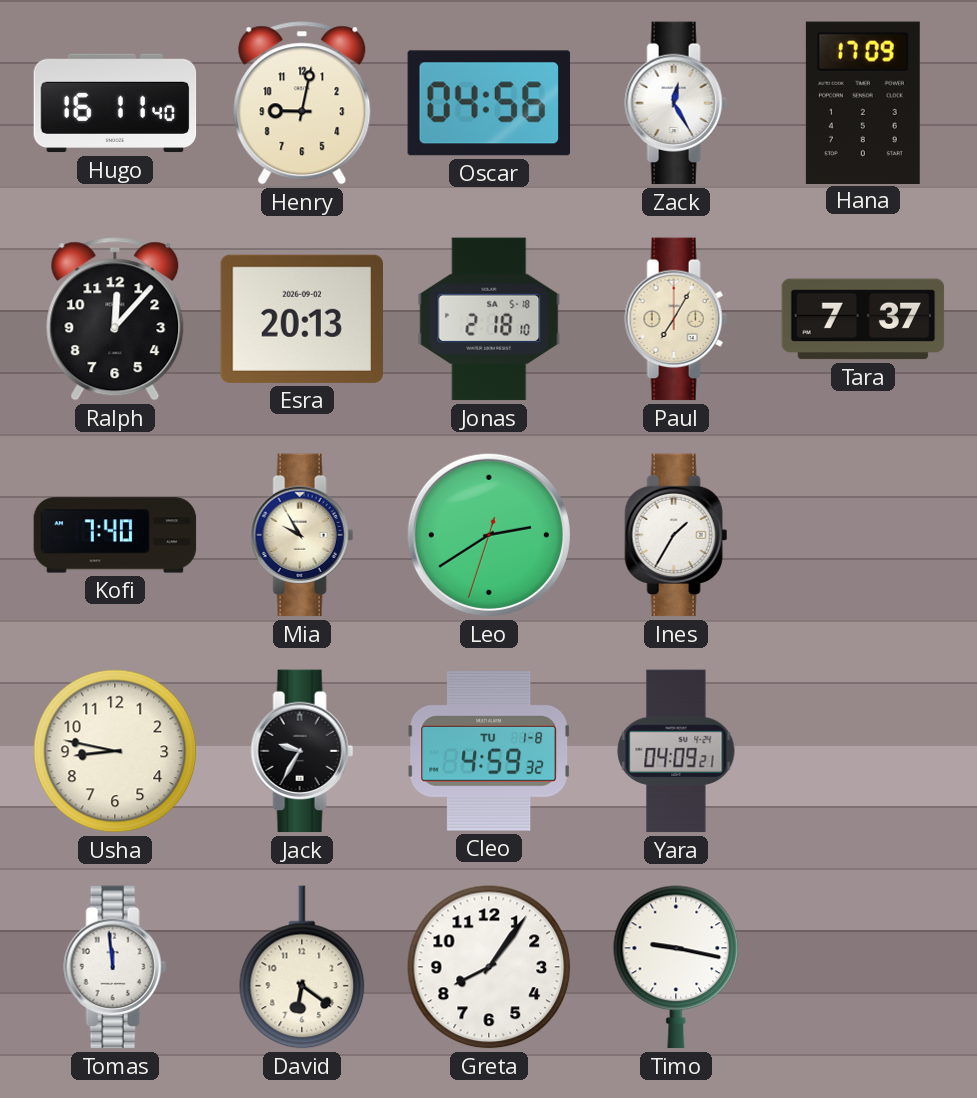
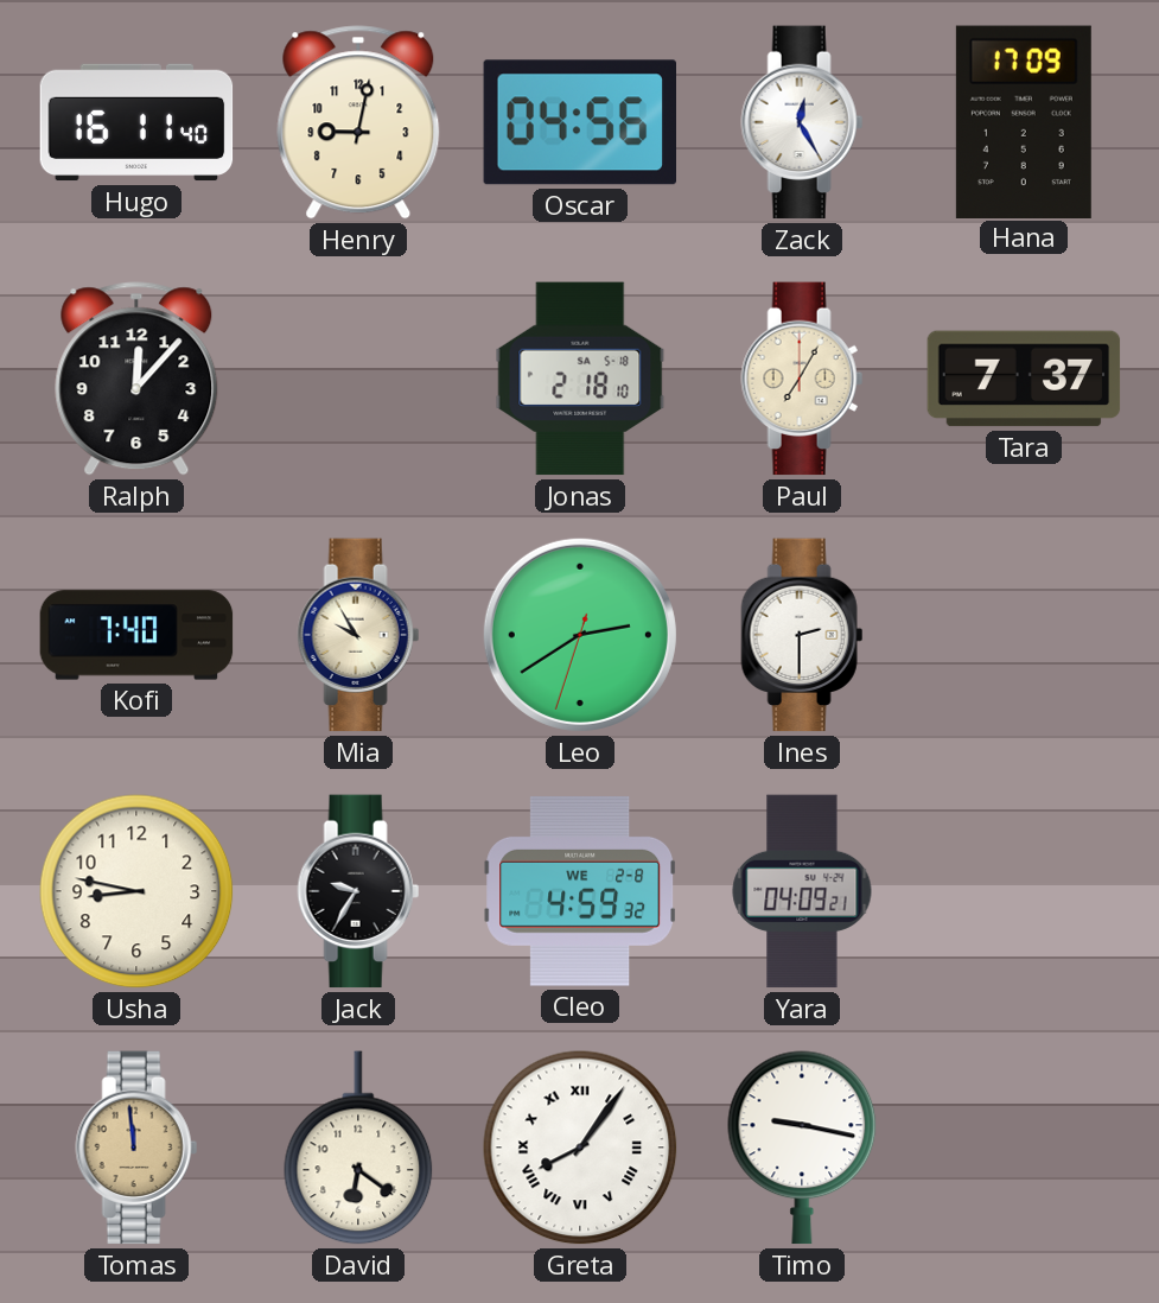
Esra: 20:13 -> none
Ines: 1:35 -> 2:30
Cleo date: TU 1-8 -> WE 2-8
Tomas dial: white -> champagne
Greta numerals: Arabic -> Roman
